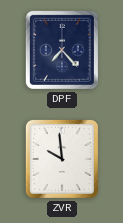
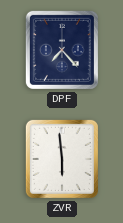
ZVR: 9:59 -> 5:59
